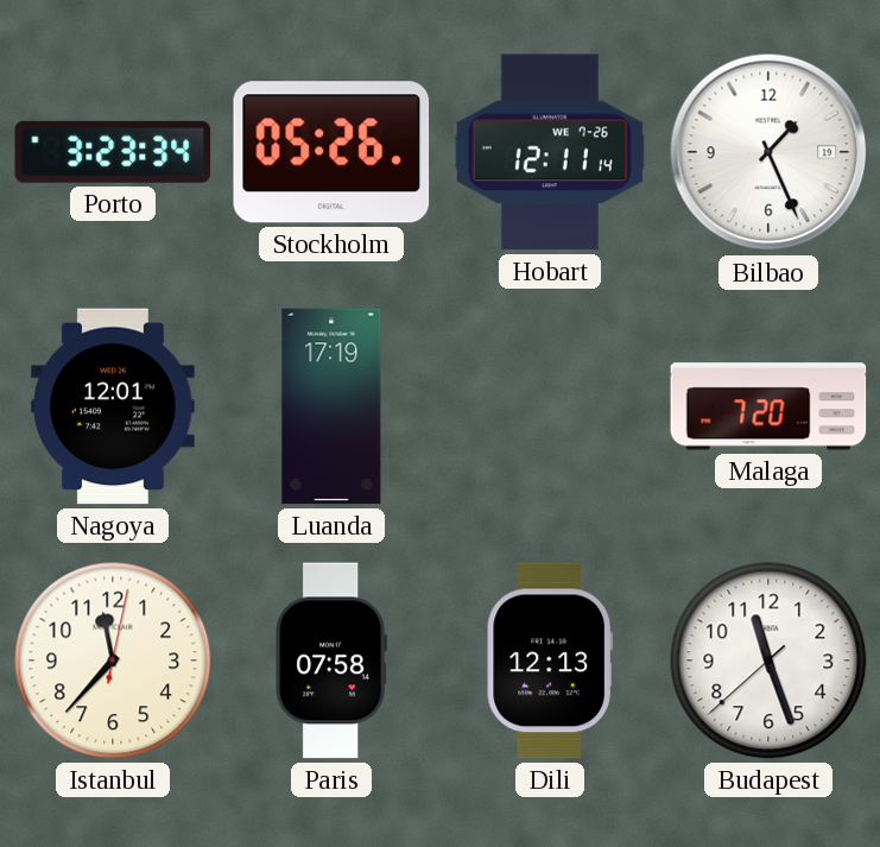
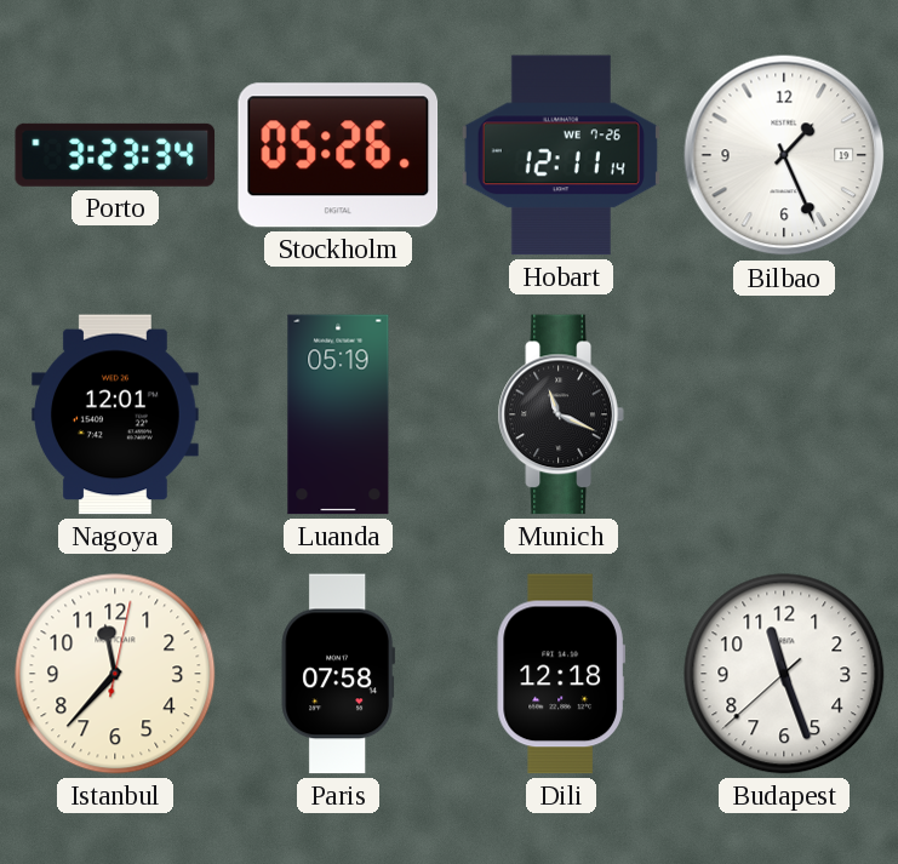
Luanda: 17:19 -> 05:19
Munich: none -> 11:19
Malaga: 7:20 -> none
Dili: 12:13 -> 12:18
